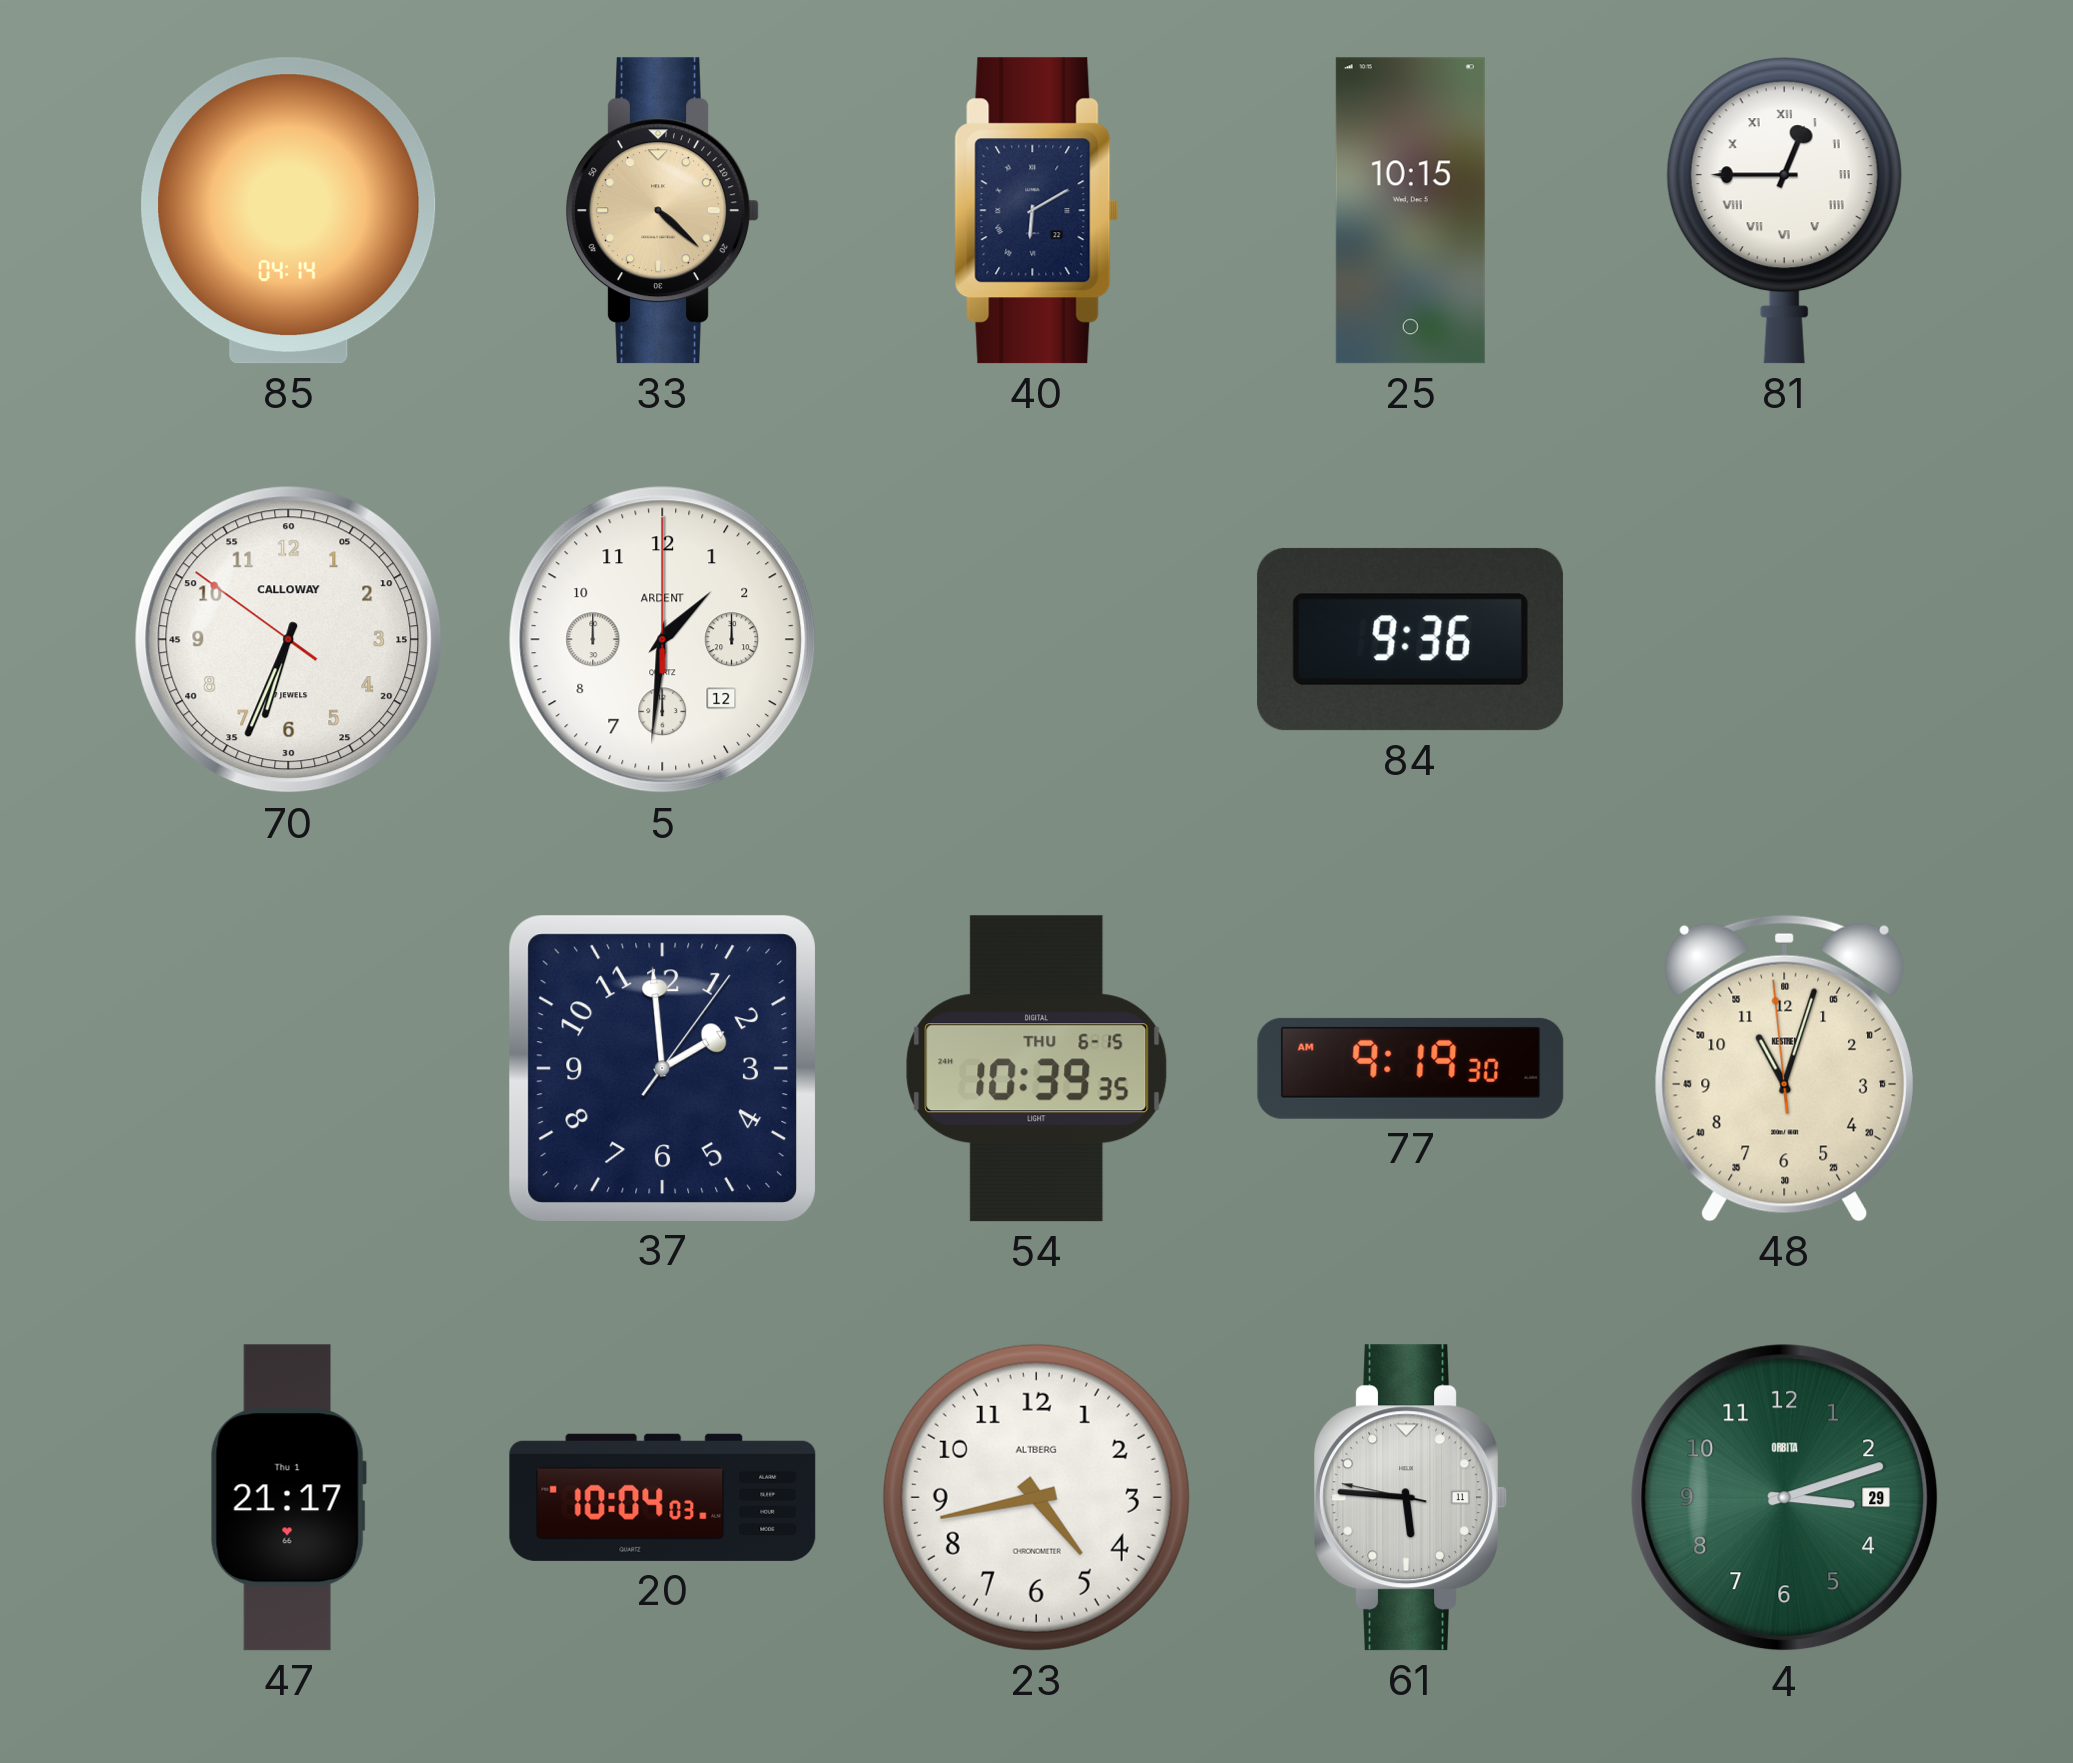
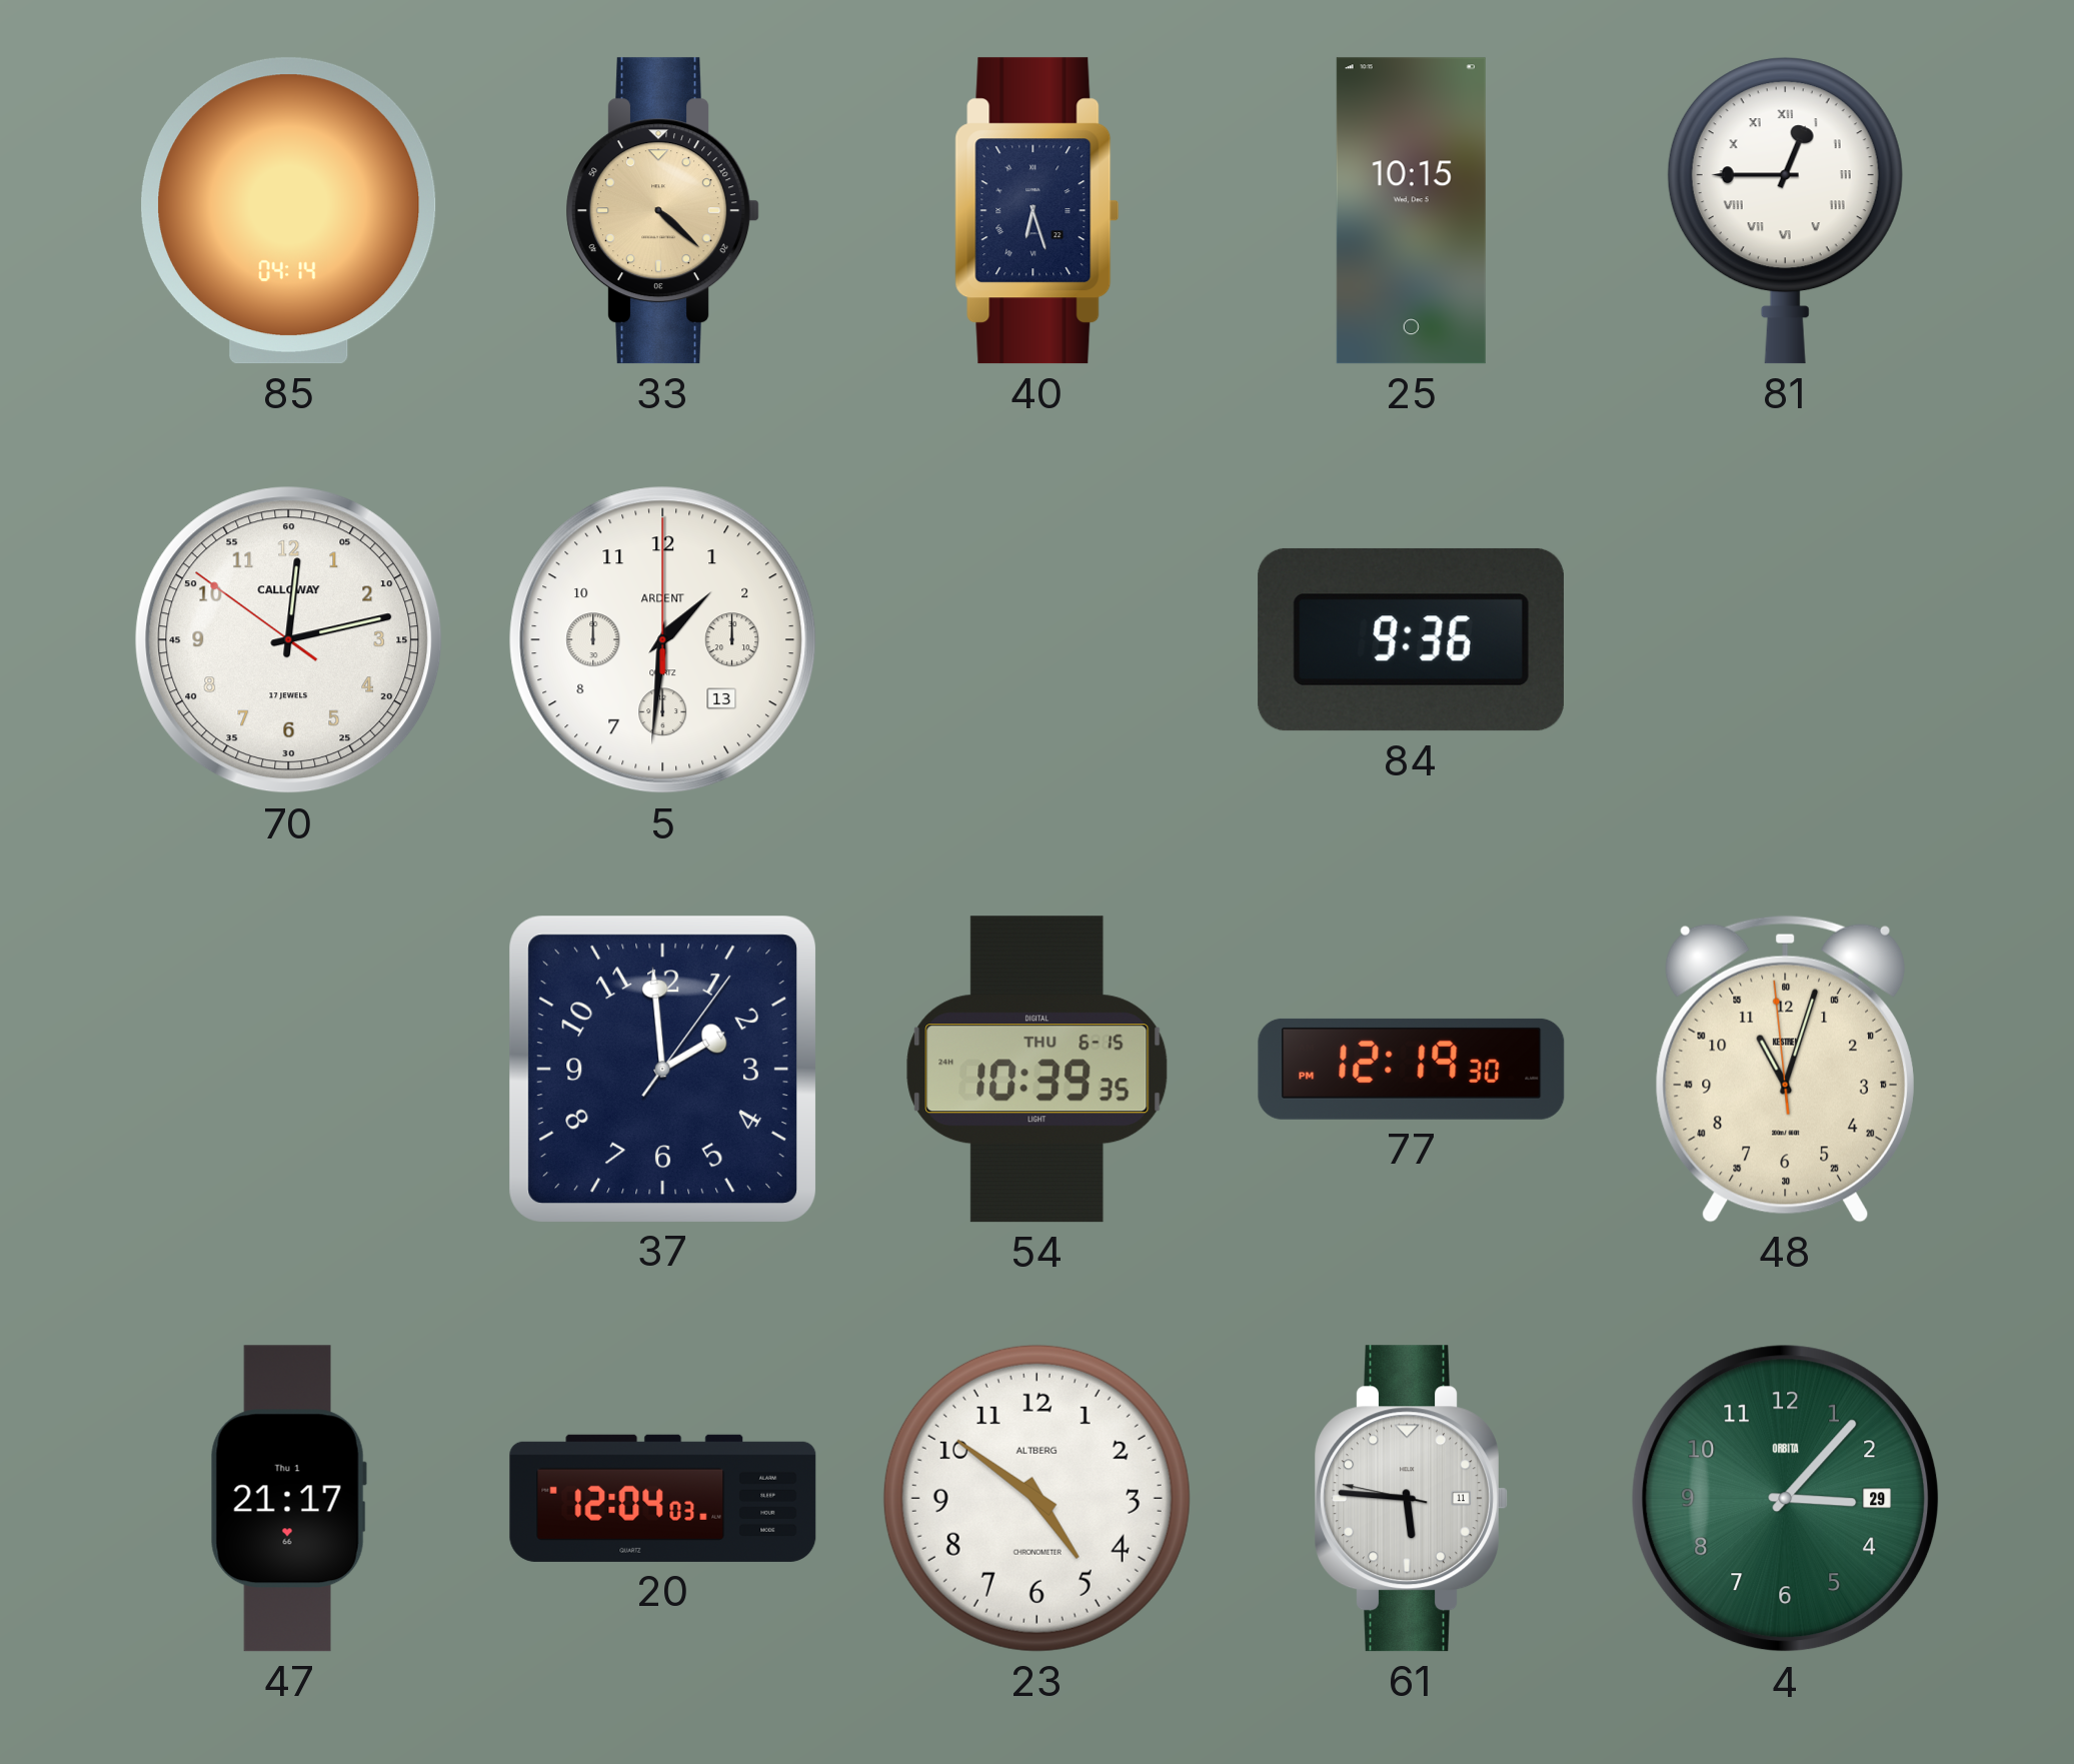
40: 6:10 -> 6:27
70: 6:33 -> 12:12
5 date: 12 -> 13
77: 9:19 -> 12:19
20: 10:04 -> 12:04
23: 4:43 -> 4:51
4: 3:12 -> 3:07
